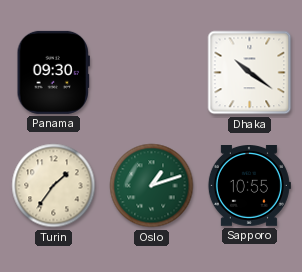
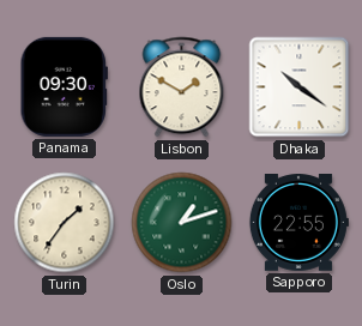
Lisbon: none -> 1:50
Sapporo: 10:55 -> 22:55
